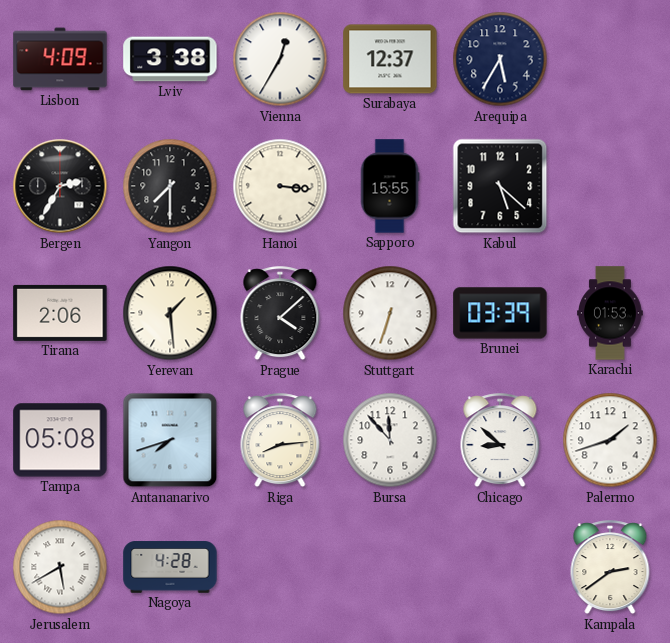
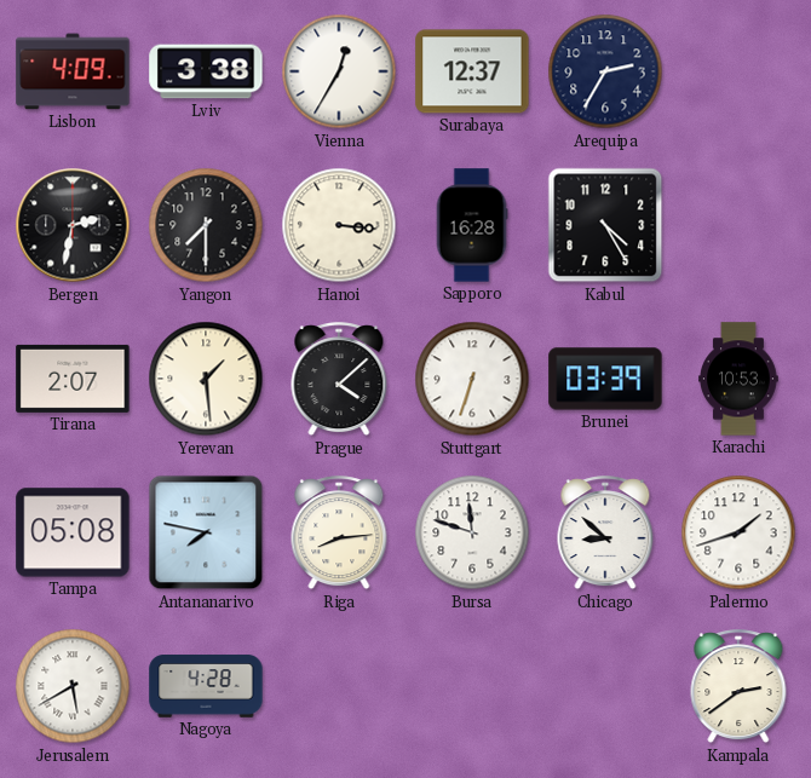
Arequipa: 5:35 -> 2:35
Bergen: 2:35 -> 2:32
Sapporo: 15:55 -> 16:28
Kabul: 5:22 -> 4:25
Tirana: 2:06 -> 2:07
Karachi: 01:53 -> 10:53
Antananarivo: 7:42 -> 7:47
Bursa: 11:53 -> 11:48
